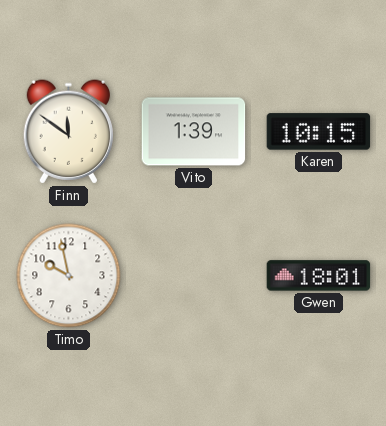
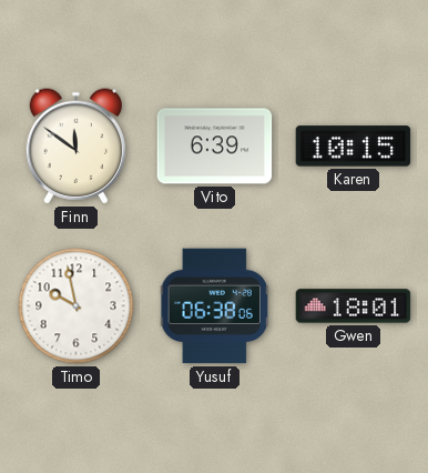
Vito: 1:39 -> 6:39
Yusuf: none -> 06:38
